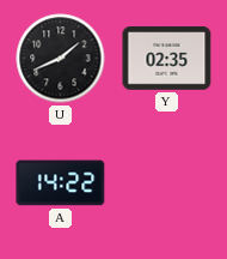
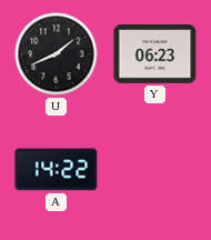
Y: 02:35 -> 06:23
